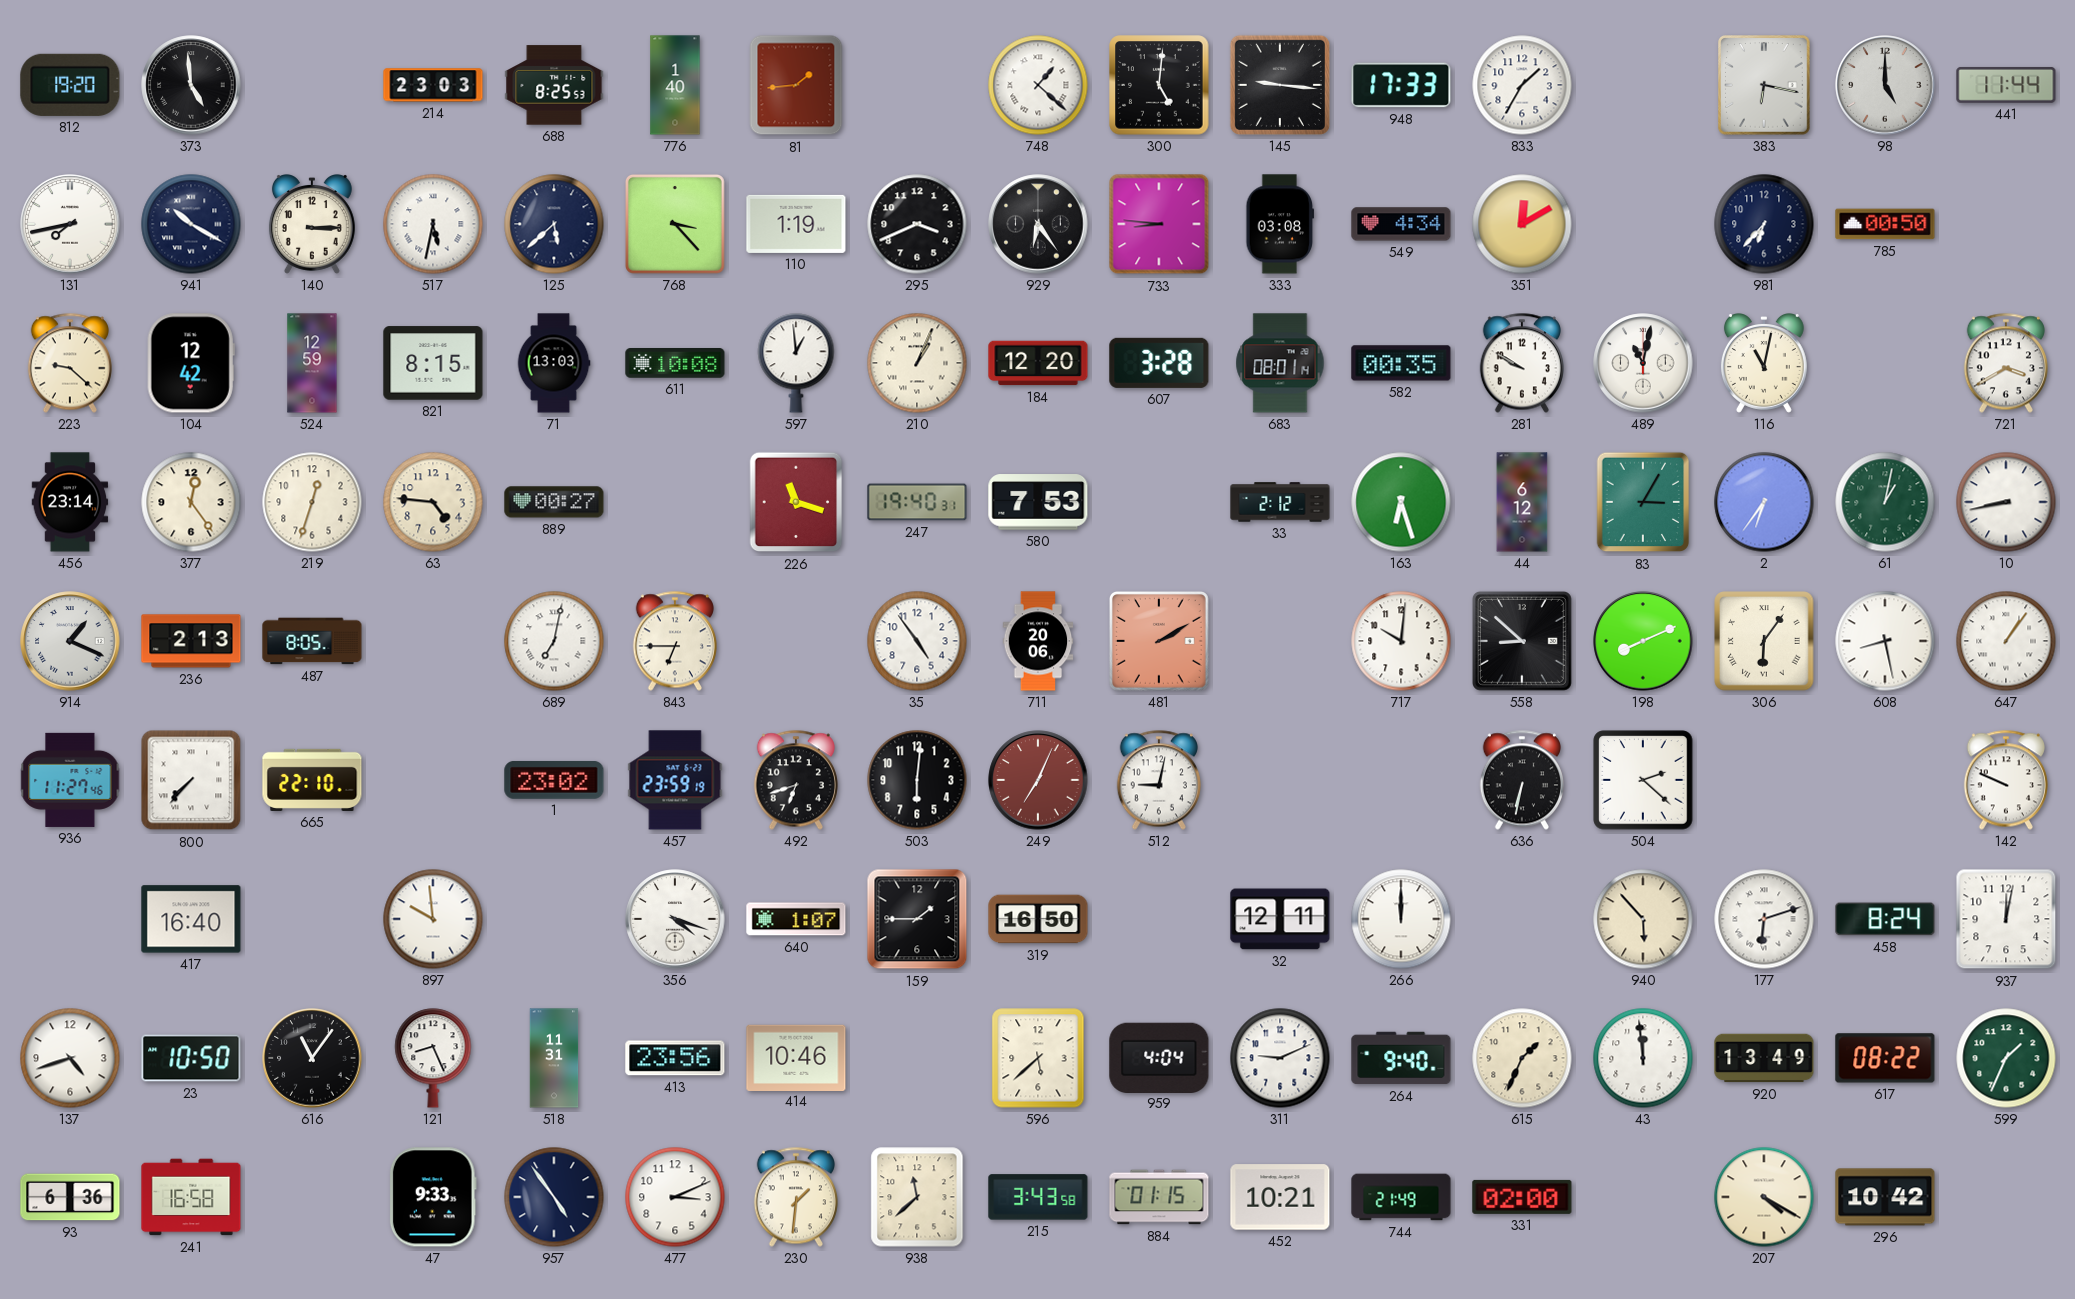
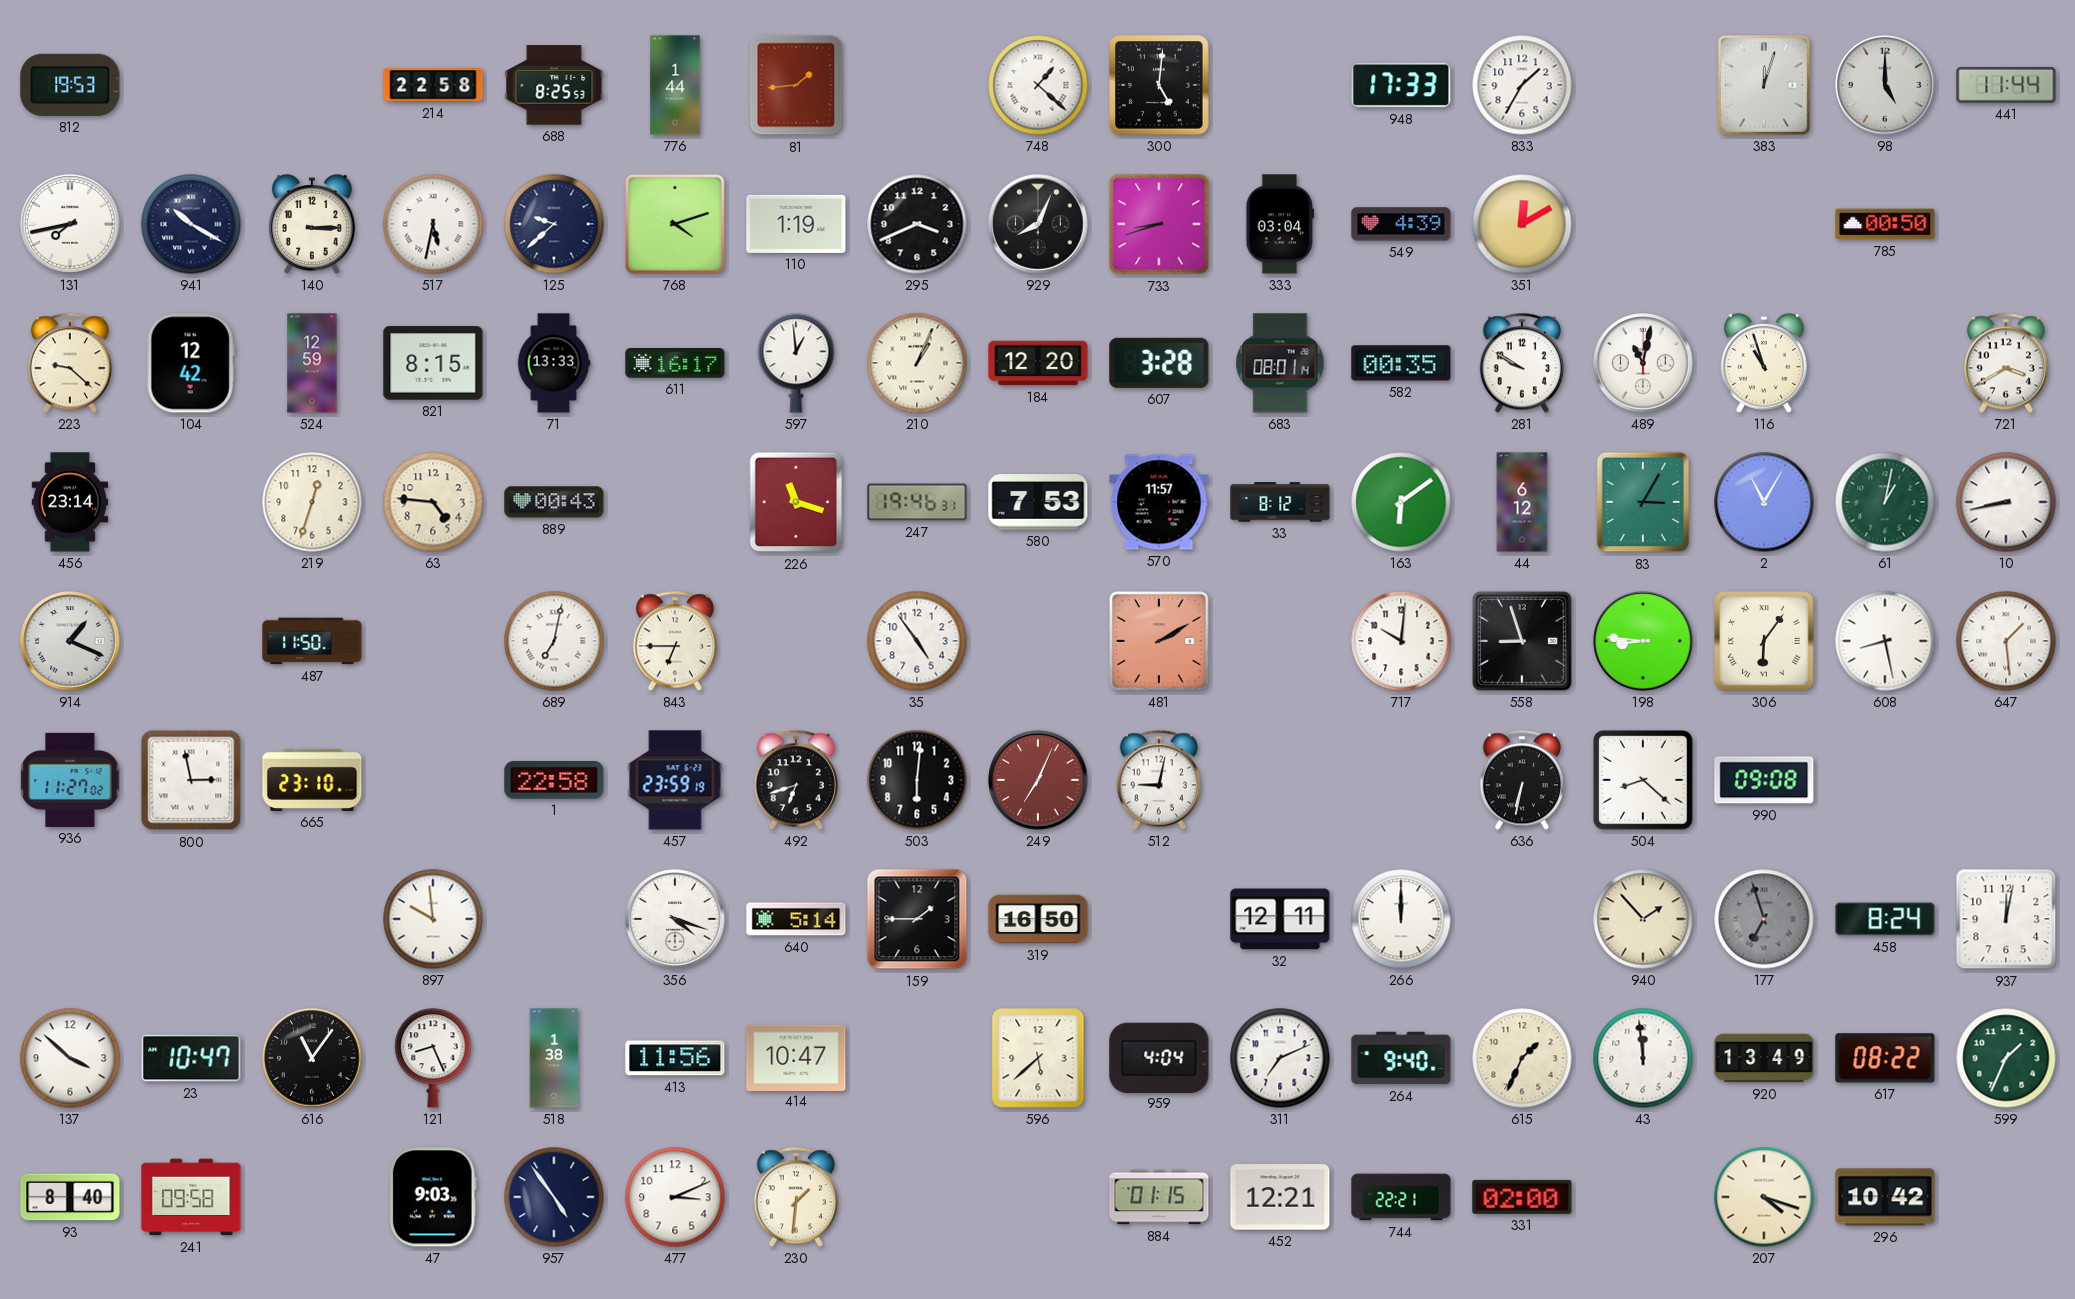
812: 19:20 -> 19:53
373: 4:59 -> none
214: 23:03 -> 22:58
776: 1:40 -> 1:44
145: 9:16 -> none
383: 6:17 -> 12:03
125: 5:38 -> 9:38
768: 3:23 -> 4:12
929: 6:24 -> 8:04
733: 8:46 -> 8:42
333: 03:08 -> 03:04
549: 4:34 -> 4:39
981: 6:37 -> none
71: 13:03 -> 13:33
611: 10:08 -> 16:17
116: 11:02 -> 10:57
377: 12:24 -> none
889: 00:27 -> 00:43
247: 19:40 -> 19:46
570: none -> 11:57
33: 2:12 -> 8:12
163: 6:27 -> 6:09
2: 6:36 -> 11:05
236: 2:13 -> none
487: 8:05 -> 11:50
711: 20:06 -> none
558: 8:52 -> 8:57
198: 8:11 -> 8:46
647: 1:06 -> 1:29
936: 11:27:46 -> 11:27:02
800: 7:37 -> 2:58
665: 22:10 -> 23:10
1: 23:02 -> 22:58
504: 2:22 -> 8:22
990: none -> 09:08
142: 9:49 -> none
417: 16:40 -> none
640: 1:07 -> 5:14
940: 5:53 -> 1:53
177: 6:12 -> 6:57
177 dial: white -> grey
137: 4:42 -> 3:52
23: 10:50 -> 10:47
518: 11:31 -> 1:38
413: 23:56 -> 11:56
414: 10:46 -> 10:47
311: 9:11 -> 7:11
93: 6:36 -> 8:40
241: 16:58 -> 09:58
47: 9:33 -> 9:03
938: 11:38 -> none
215: 3:43 -> none
452: 10:21 -> 12:21
744: 21:49 -> 22:21
207: 4:20 -> 4:18
